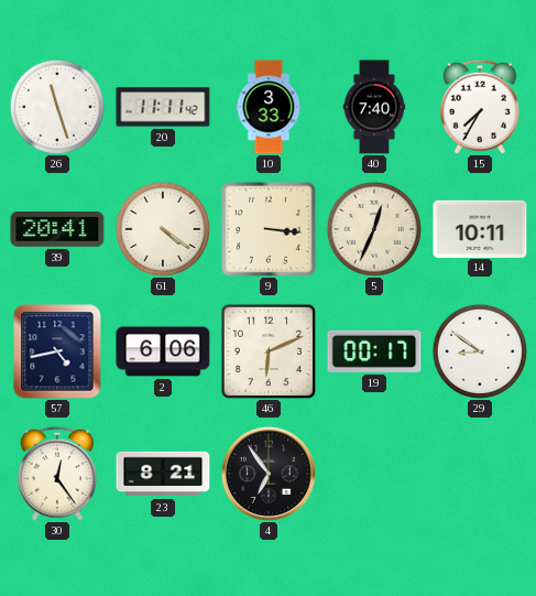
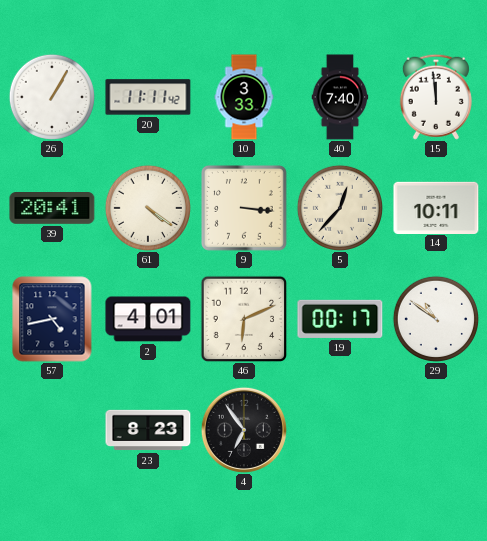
26: 11:27 -> 1:05
15: 7:35 -> 11:59
5: 12:34 -> 12:37
2: 6:06 -> 4:01
29: 8:51 -> 10:51
30: 12:24 -> none
23: 8:21 -> 8:23
